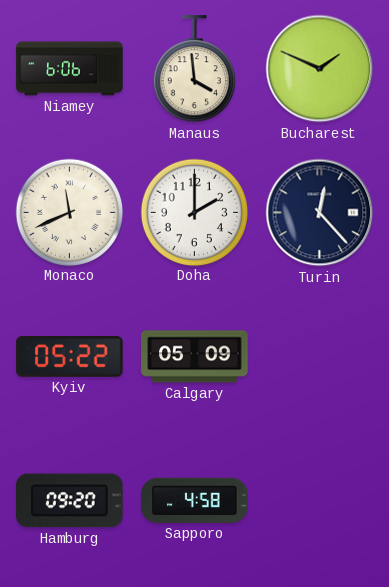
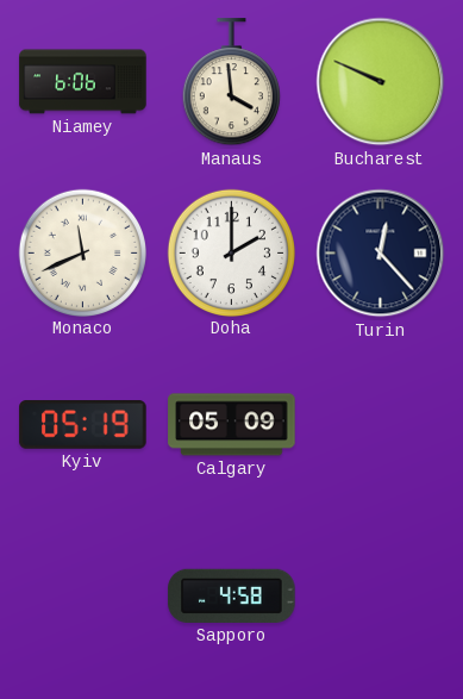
Bucharest: 1:49 -> 9:49
Kyiv: 05:22 -> 05:19
Hamburg: 09:20 -> none
